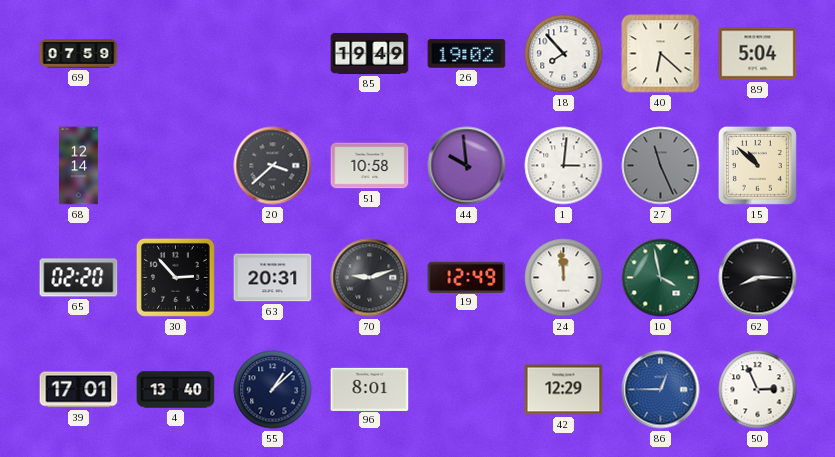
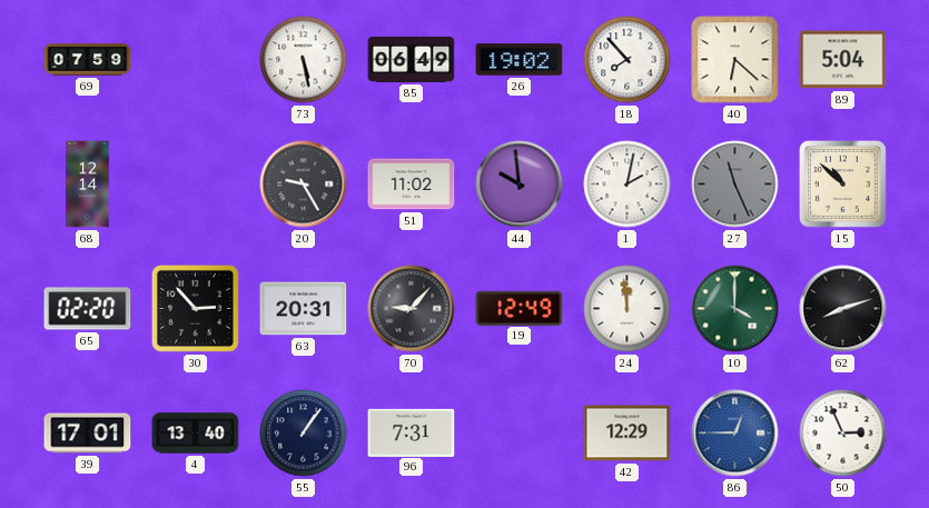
73: none -> 5:28
85: 19:49 -> 06:49
20: 3:38 -> 9:25
51: 10:58 -> 11:02
1: 3:01 -> 2:02
70: 9:12 -> 9:07
10: 3:58 -> 4:00
62: 8:15 -> 8:12
55: 1:08 -> 1:06
96: 8:01 -> 7:31
